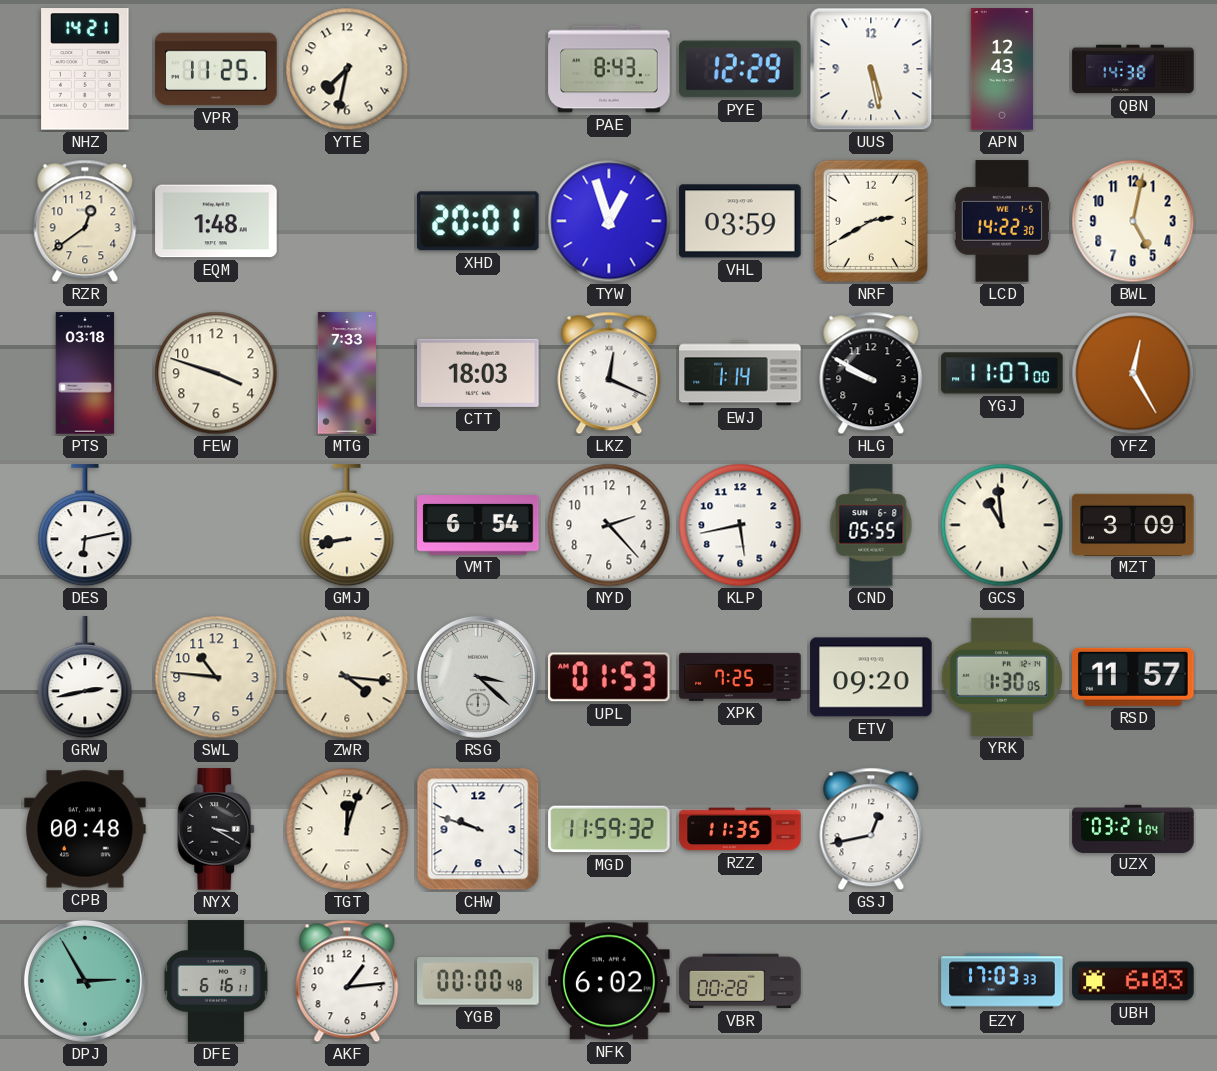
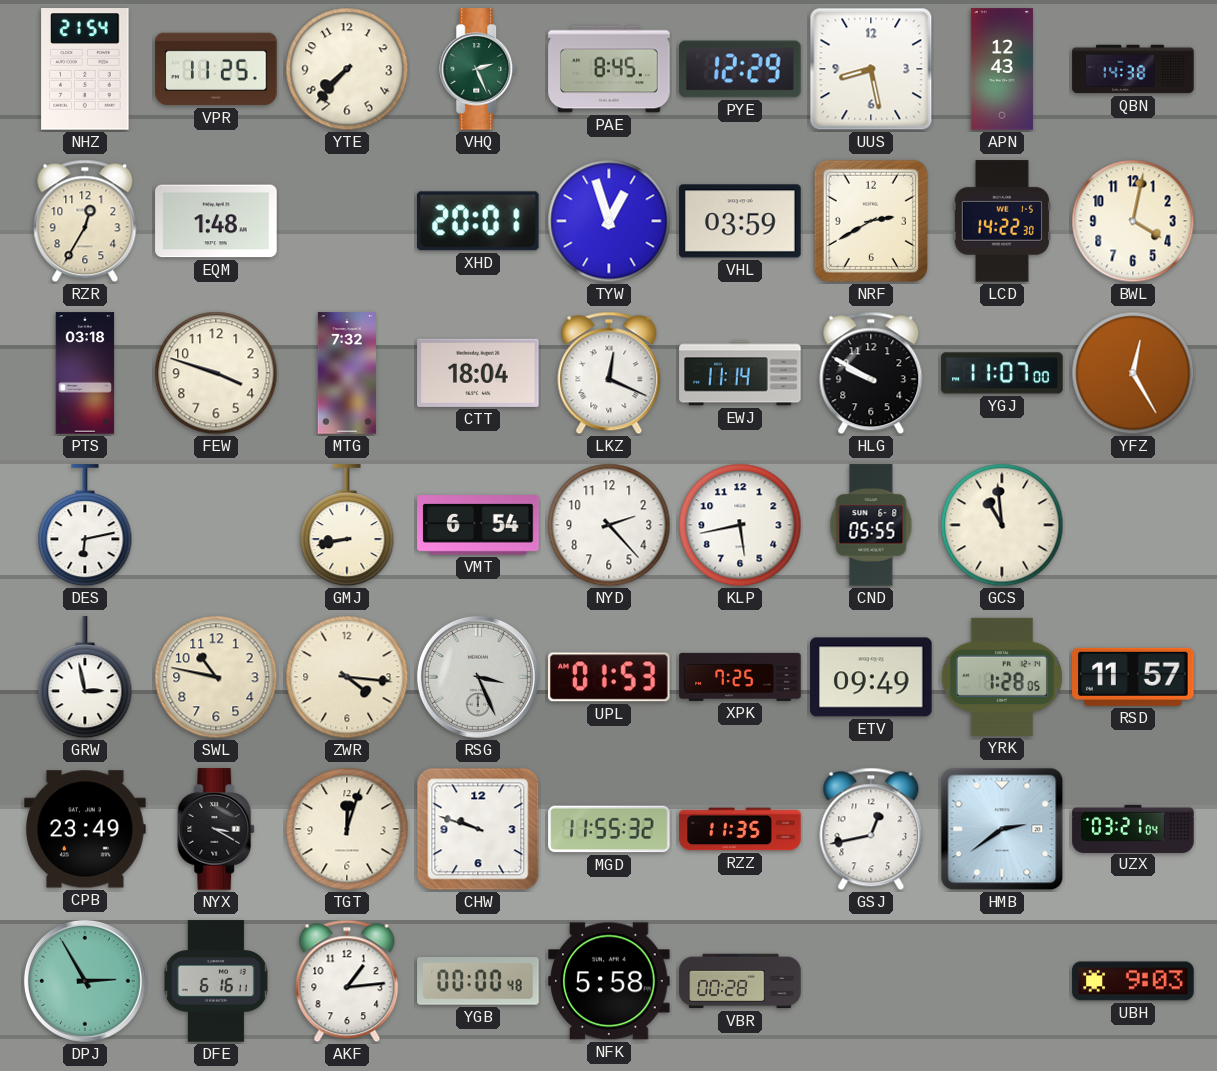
NHZ: 14:21 -> 21:54
YTE: 7:32 -> 7:37
VHQ: none -> 2:26
PAE: 8:43 -> 8:45
UUS: 5:28 -> 8:28
RZR: 12:39 -> 12:35
BWL: 5:02 -> 4:02
MTG: 7:33 -> 7:32
CTT: 18:03 -> 18:04
EWJ: 1:14 -> 11:14
MZT: 3:09 -> none
GRW: 2:43 -> 2:58
SWL: 10:46 -> 10:47
RSG: 3:22 -> 3:26
ETV: 09:20 -> 09:49
YRK: 1:30 -> 1:28
CPB: 00:48 -> 23:49
MGD: 11:59 -> 11:55
HMB: none -> 2:39
NFK: 6:02 -> 5:58
EZY: 17:03 -> none
UBH: 6:03 -> 9:03
